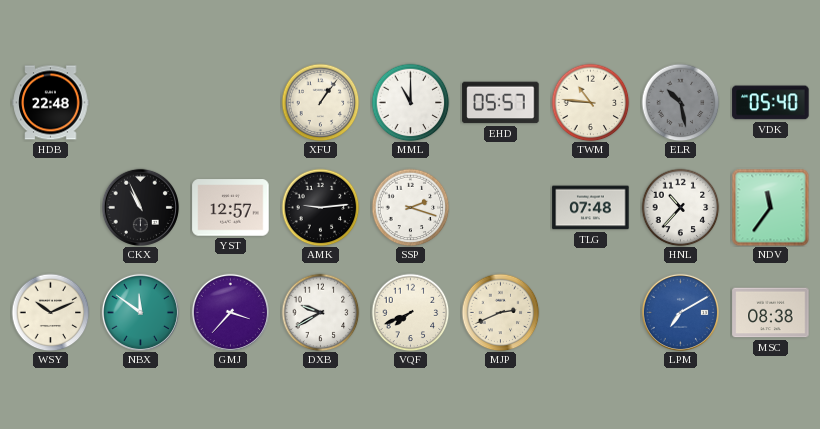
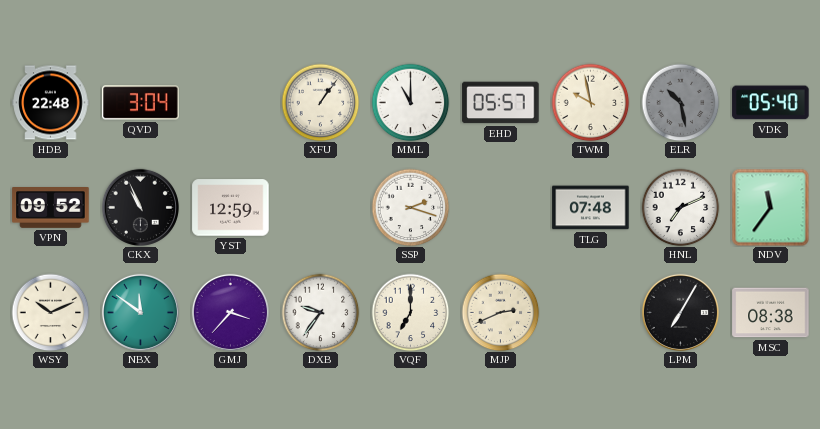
QVD: none -> 3:04
TWM: 10:46 -> 9:58
VPN: none -> 09:52
YST: 12:57 -> 12:59
AMK: 9:14 -> none
HNL: 10:37 -> 7:11
DXB: 9:40 -> 9:36
VQF: 7:41 -> 7:00
LPM: 7:10 -> 7:05
LPM dial: blue -> black
